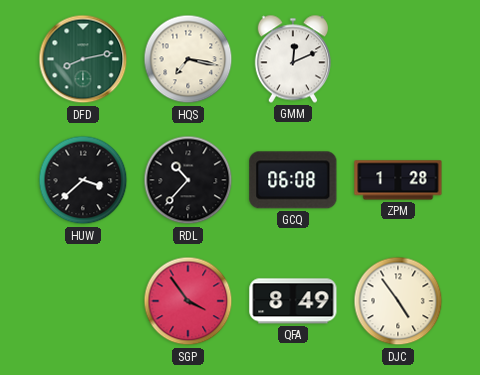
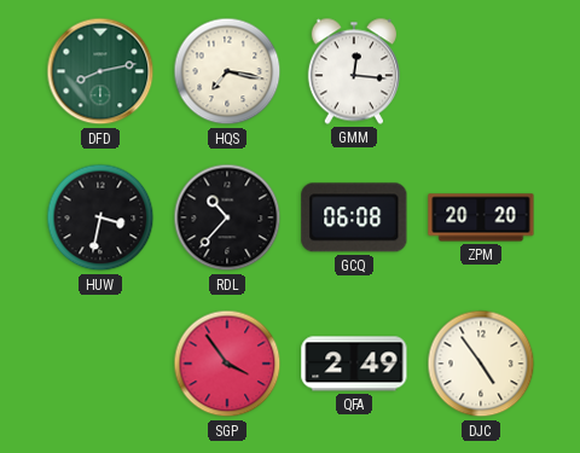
GMM: 12:11 -> 12:16
HUW: 3:38 -> 3:32
ZPM: 1:28 -> 20:20
QFA: 8:49 -> 2:49
